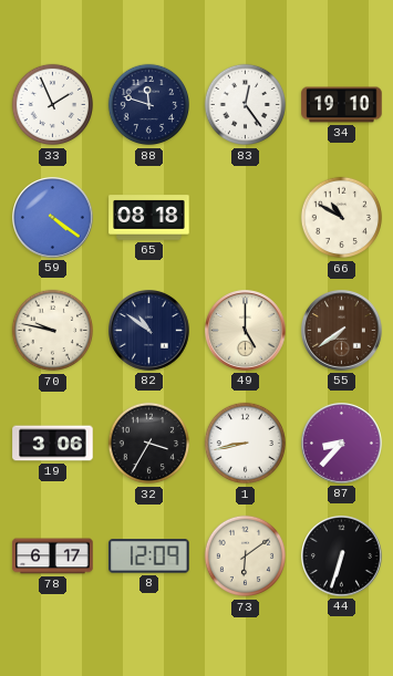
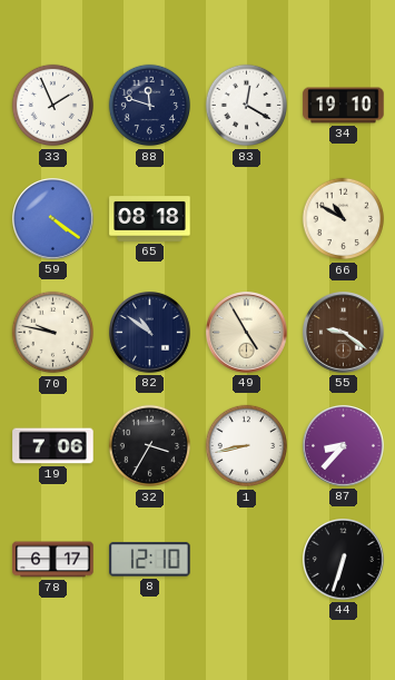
83: 12:24 -> 12:20
49: 5:00 -> 4:55
55: 7:39 -> 9:21
19: 3:06 -> 7:06
8: 12:09 -> 12:10
73: 6:09 -> none
